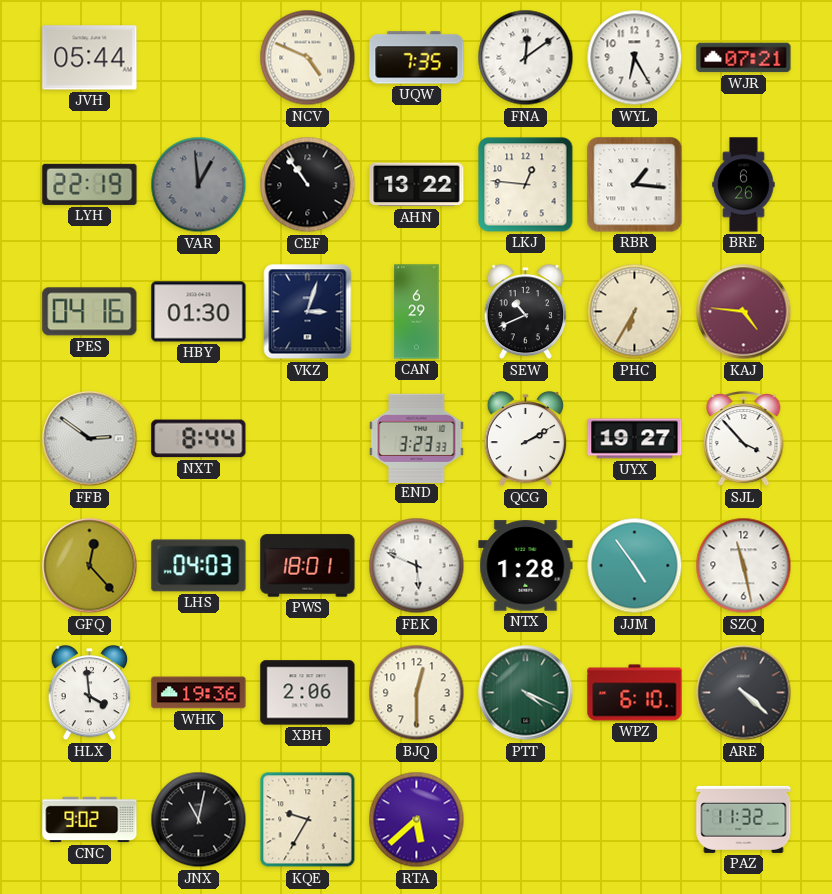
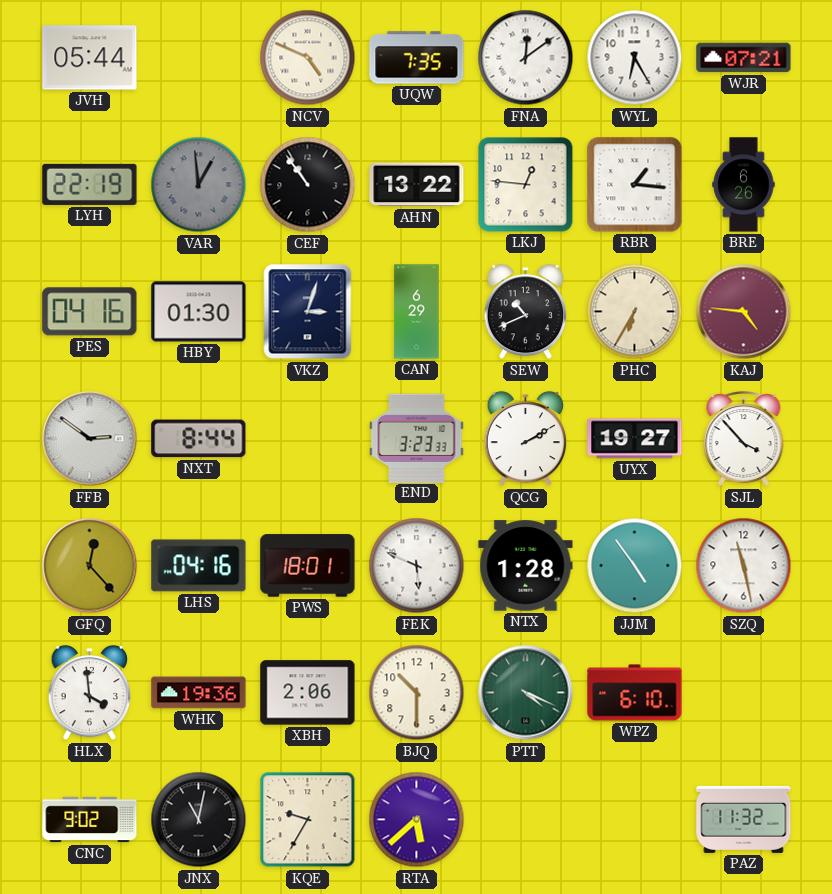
LHS: 04:03 -> 04:16
BJQ: 12:30 -> 10:30
ARE: 4:22 -> none
